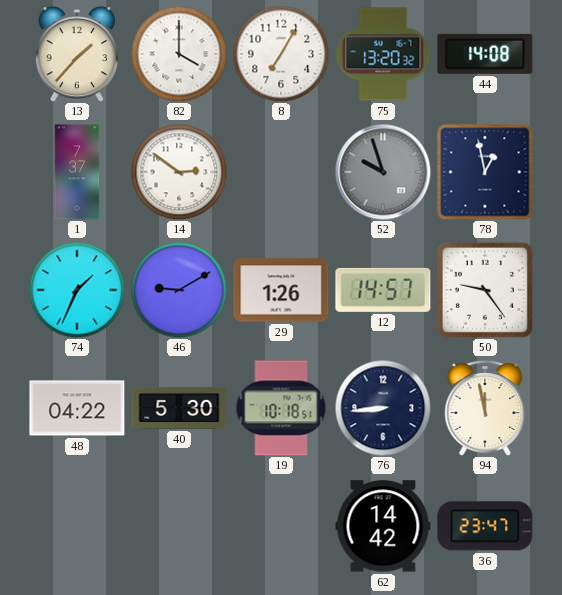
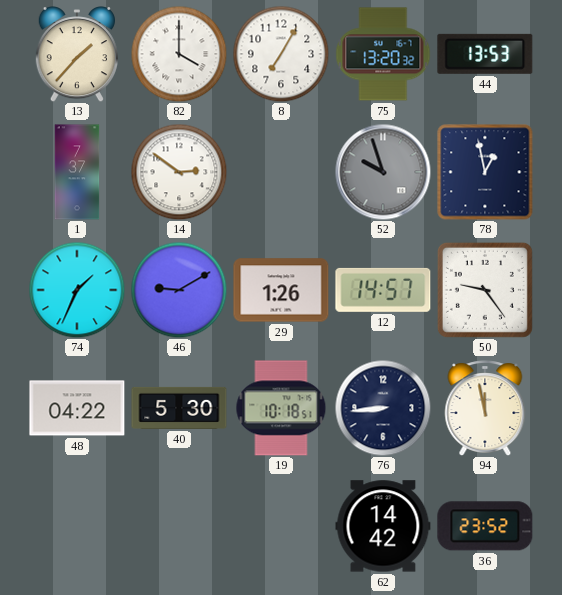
44: 14:08 -> 13:53
36: 23:47 -> 23:52
